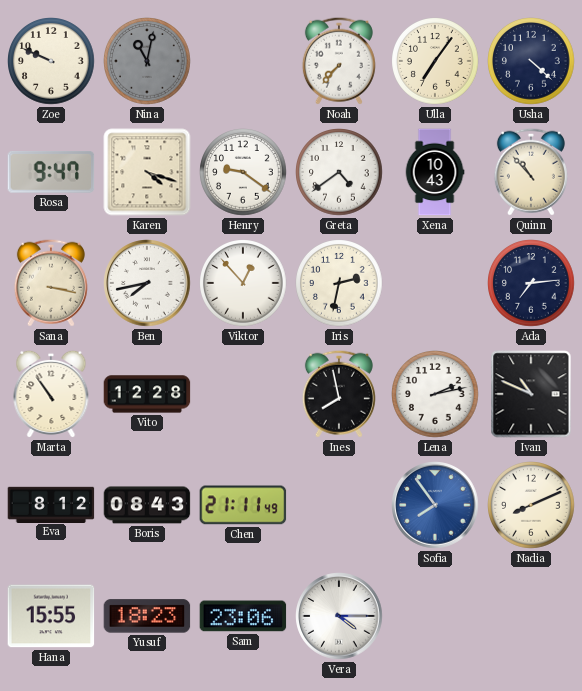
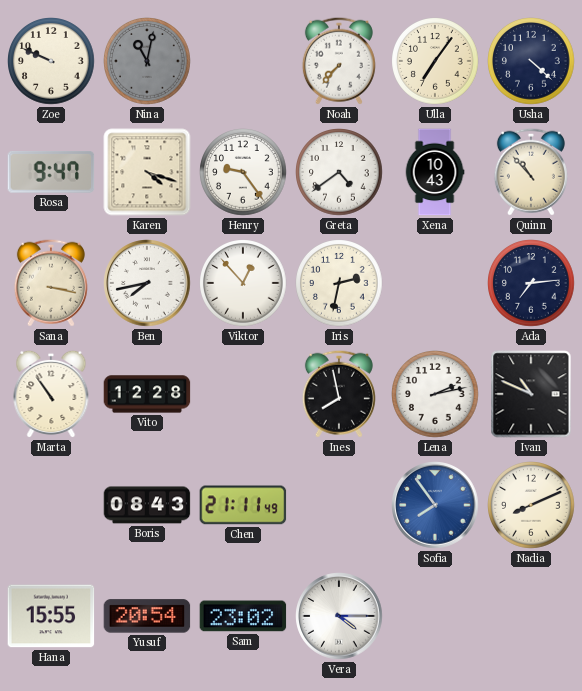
Henry: 9:21 -> 9:24
Eva: 8:12 -> none
Yusuf: 18:23 -> 20:54
Sam: 23:06 -> 23:02
